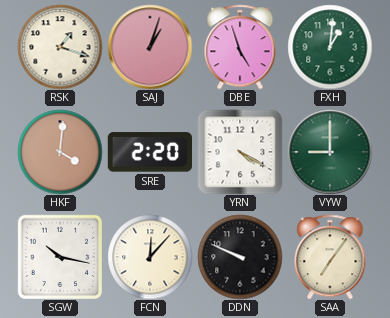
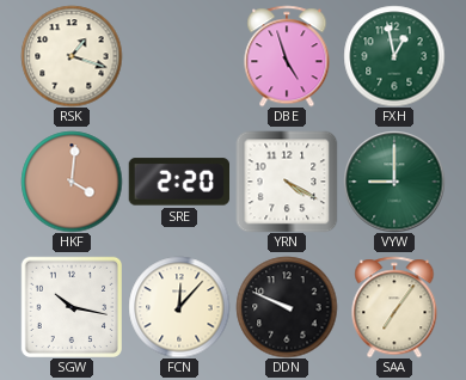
SAJ: 1:03 -> none
FXH: 1:01 -> 12:58
